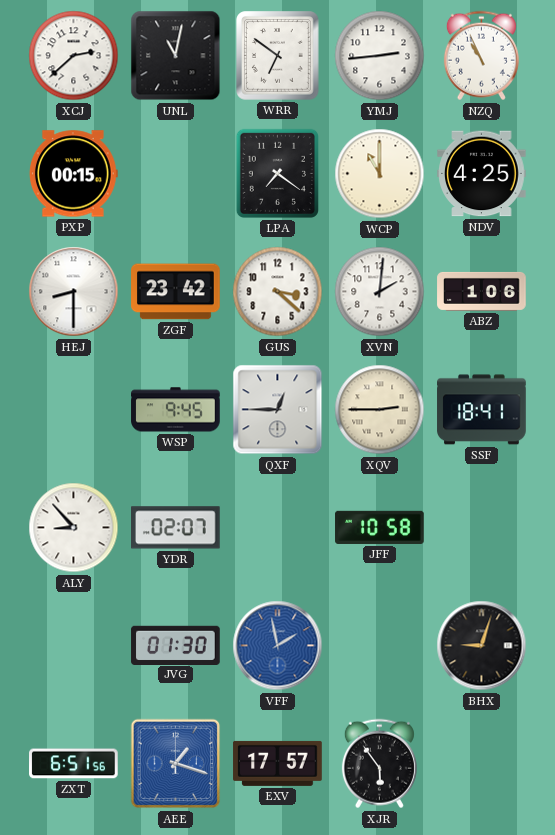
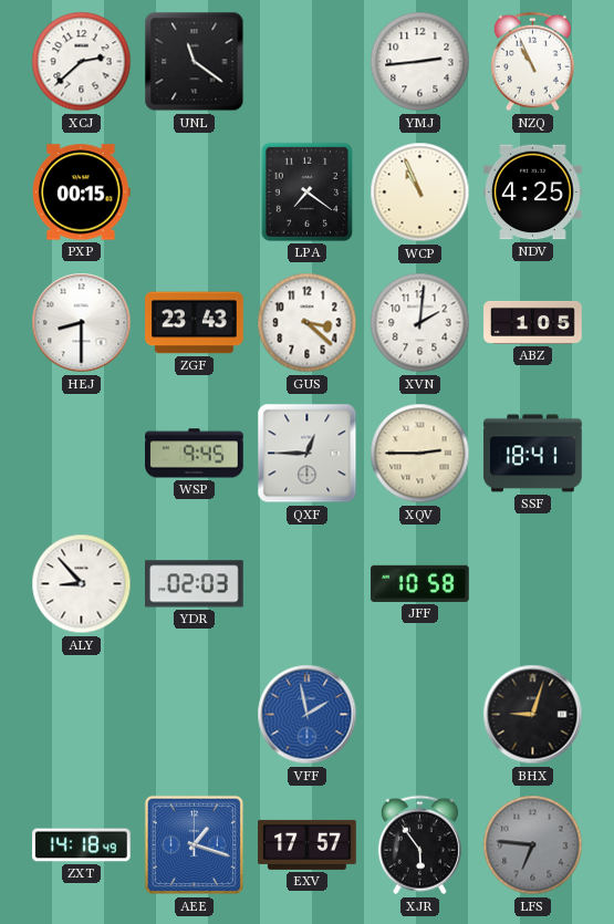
UNL: 11:02 -> 11:21
WRR: 6:51 -> none
WCP: 11:00 -> 10:56
ZGF: 23:42 -> 23:43
ABZ: 1:06 -> 1:05
YDR: 02:07 -> 02:03
JVG: 01:30 -> none
ZXT: 6:51 -> 14:18
LFS: none -> 6:46
